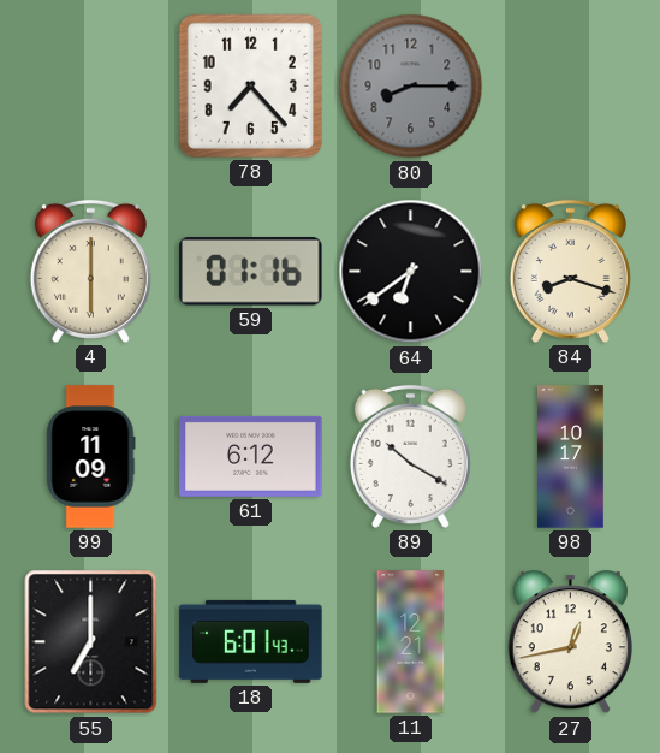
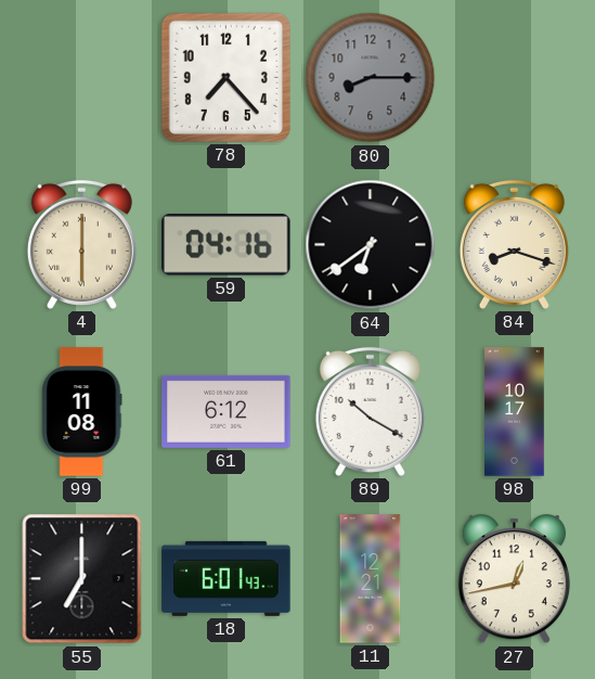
59: 01:16 -> 04:16
99: 11:09 -> 11:08
